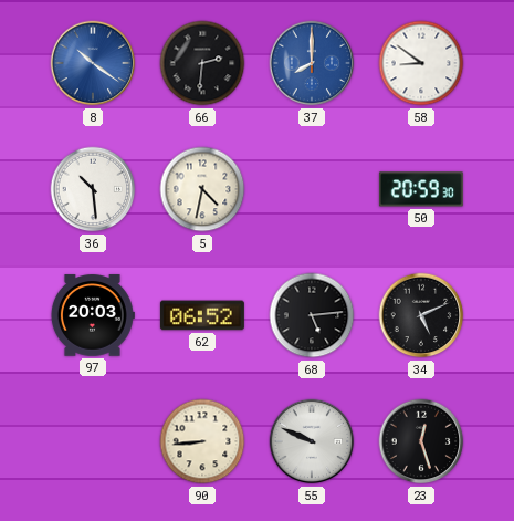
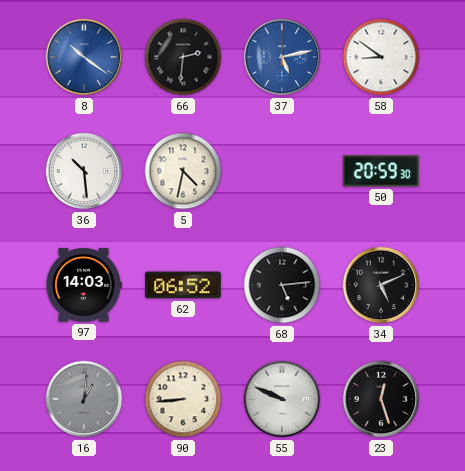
37: 8:00 -> 5:13
97: 20:03 -> 14:03
16: none -> 1:01
